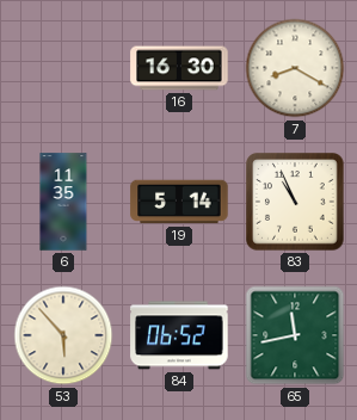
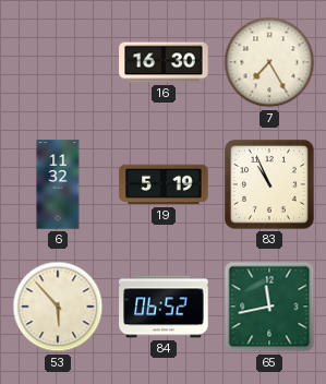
7: 8:20 -> 7:25
6: 11:35 -> 11:32
19: 5:14 -> 5:19
